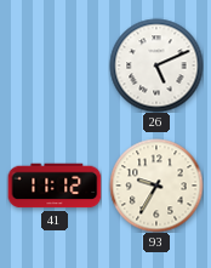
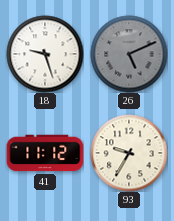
18: none -> 9:27
26 dial: white -> grey
